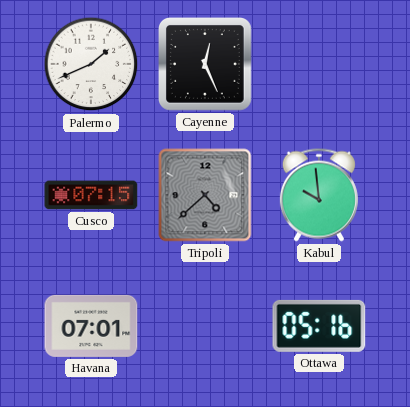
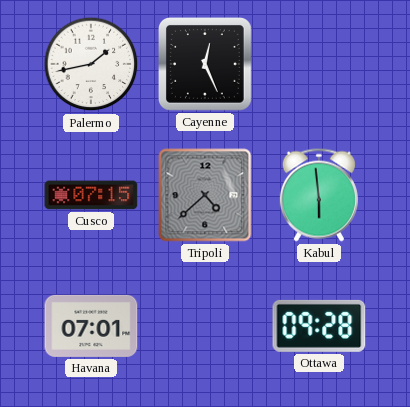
Palermo: 1:41 -> 1:43
Kabul: 9:59 -> 5:59
Ottawa: 05:16 -> 09:28
